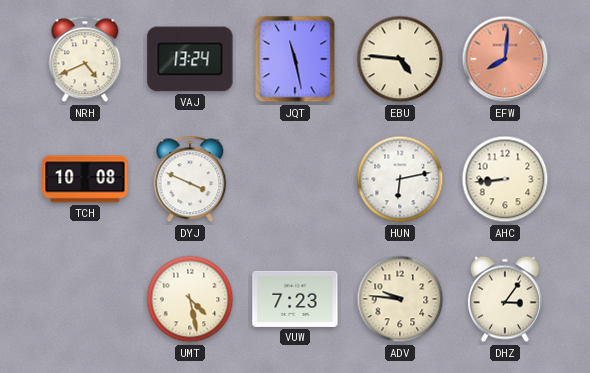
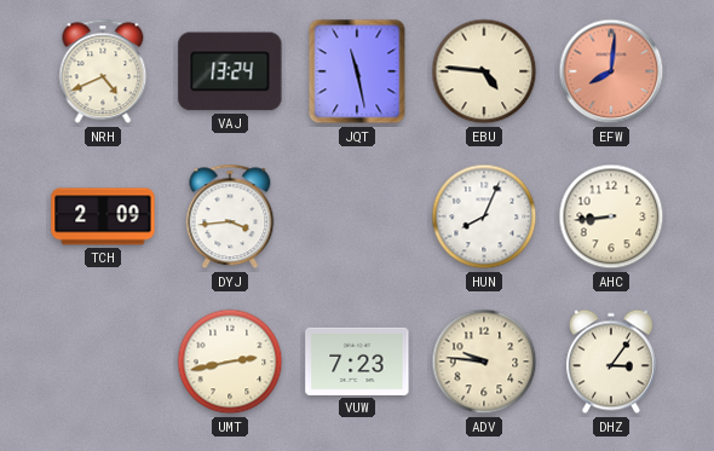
TCH: 10:08 -> 2:09
DYJ: 3:49 -> 3:44
HUN: 6:13 -> 8:04
UMT: 4:28 -> 2:43
